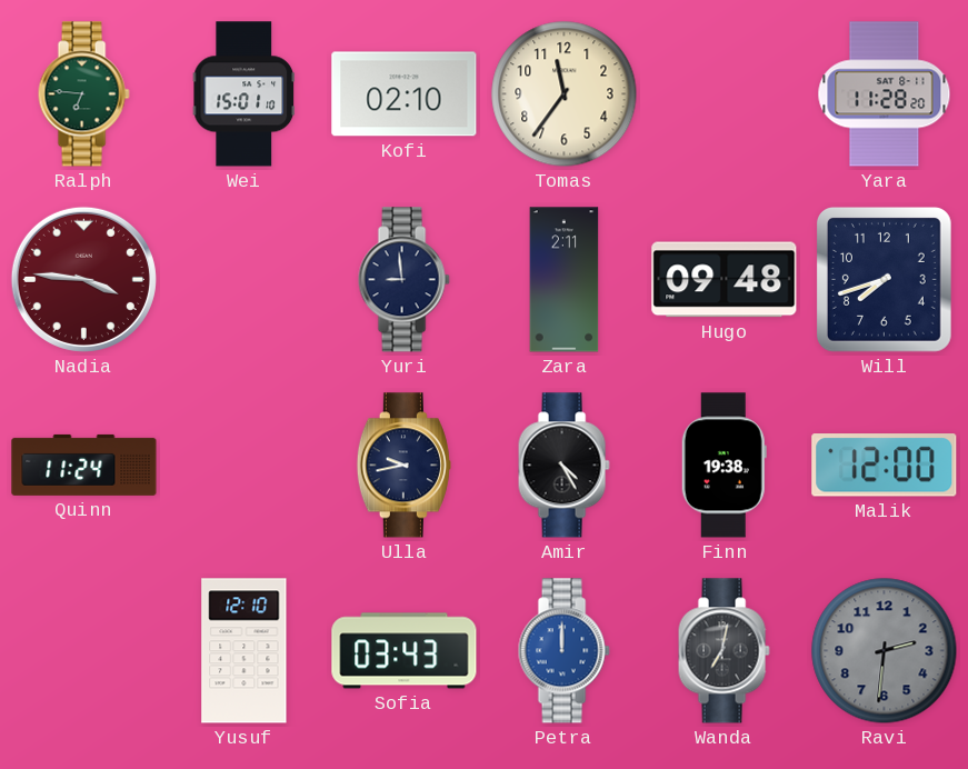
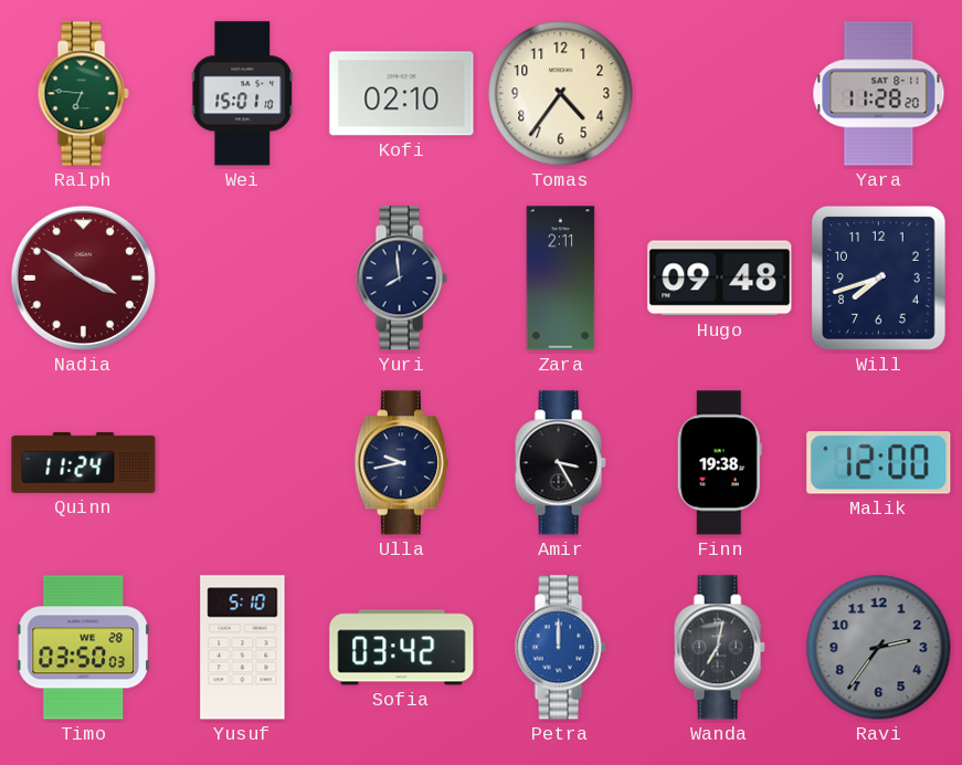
Tomas: 11:36 -> 4:36
Nadia: 3:46 -> 3:51
Yuri: 8:59 -> 7:59
Amir: 4:25 -> 3:25
Timo: none -> 03:50
Yusuf: 12:10 -> 5:10
Sofia: 03:43 -> 03:42
Ravi: 2:31 -> 2:36
